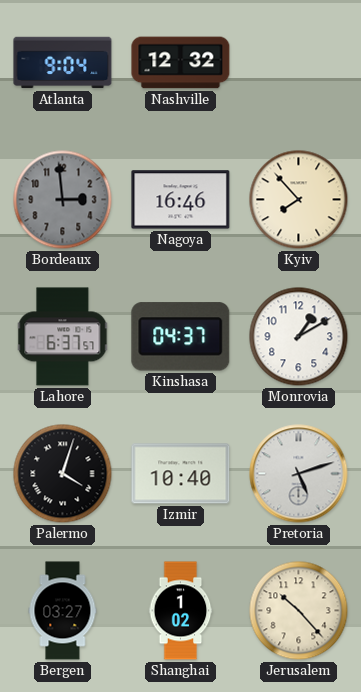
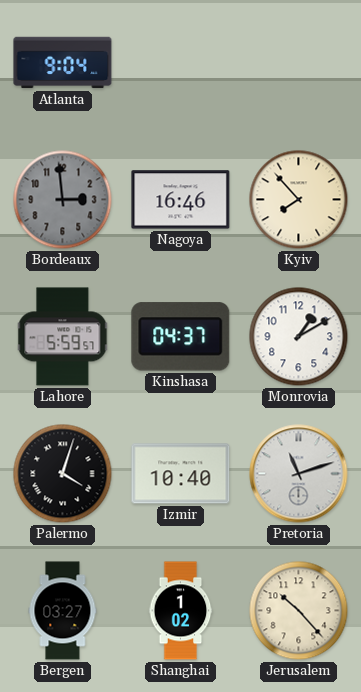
Nashville: 12:32 -> none
Lahore: 6:37 -> 5:59
Pretoria: 5:12 -> 11:12
